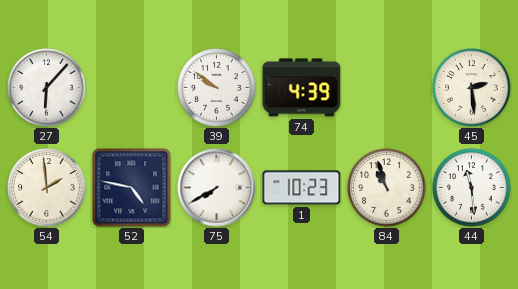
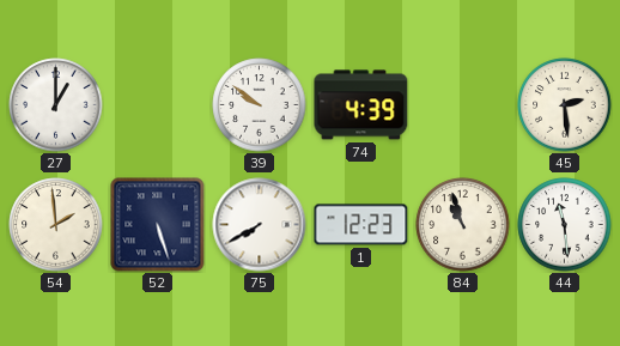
27: 6:07 -> 1:00
52: 4:47 -> 5:27
1: 10:23 -> 12:23
